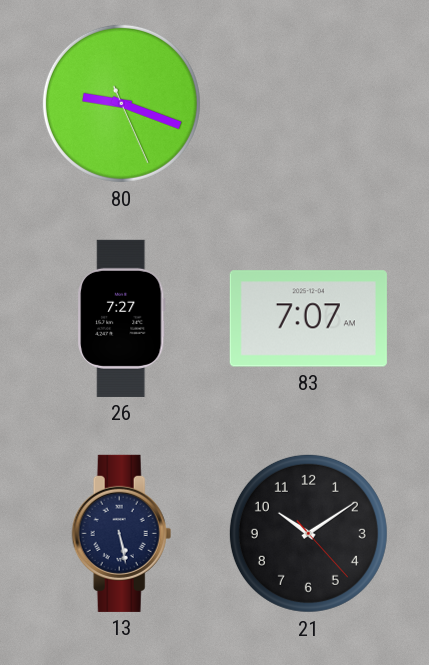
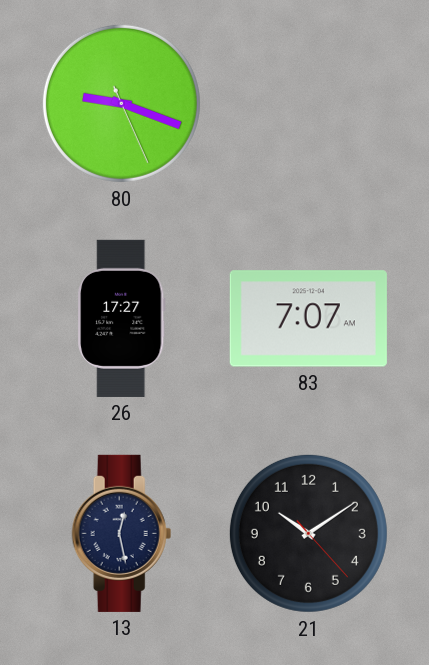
26: 7:27 -> 17:27
13: 5:28 -> 12:28
